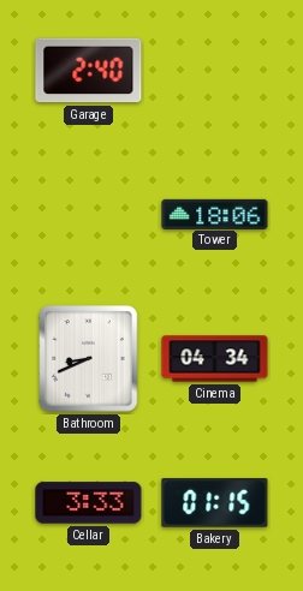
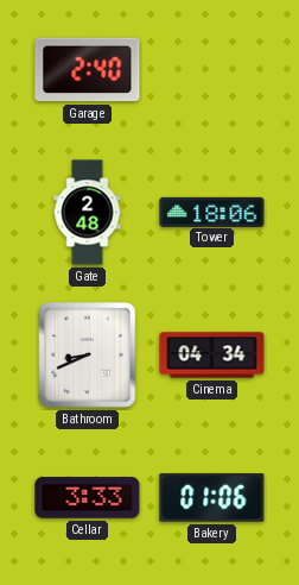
Gate: none -> 2:48
Bakery: 01:15 -> 01:06
